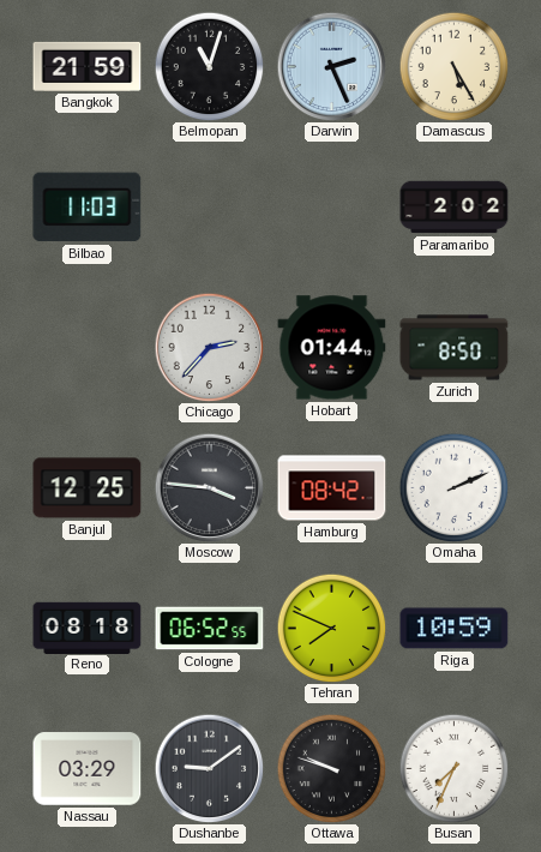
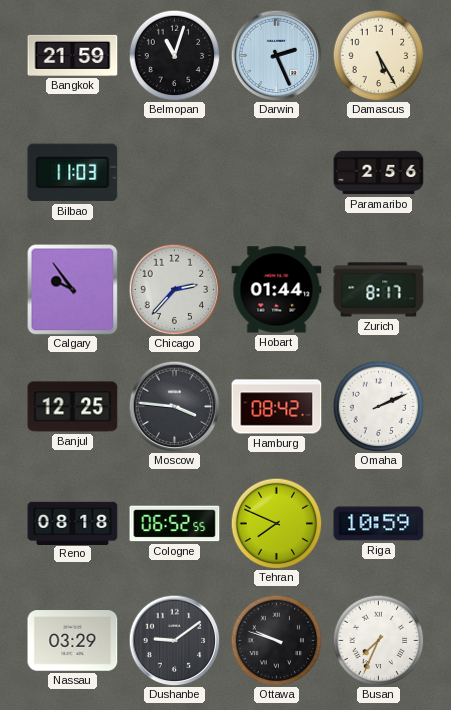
Paramaribo: 2:02 -> 2:56
Calgary: none -> 9:54
Zurich: 8:50 -> 8:17
